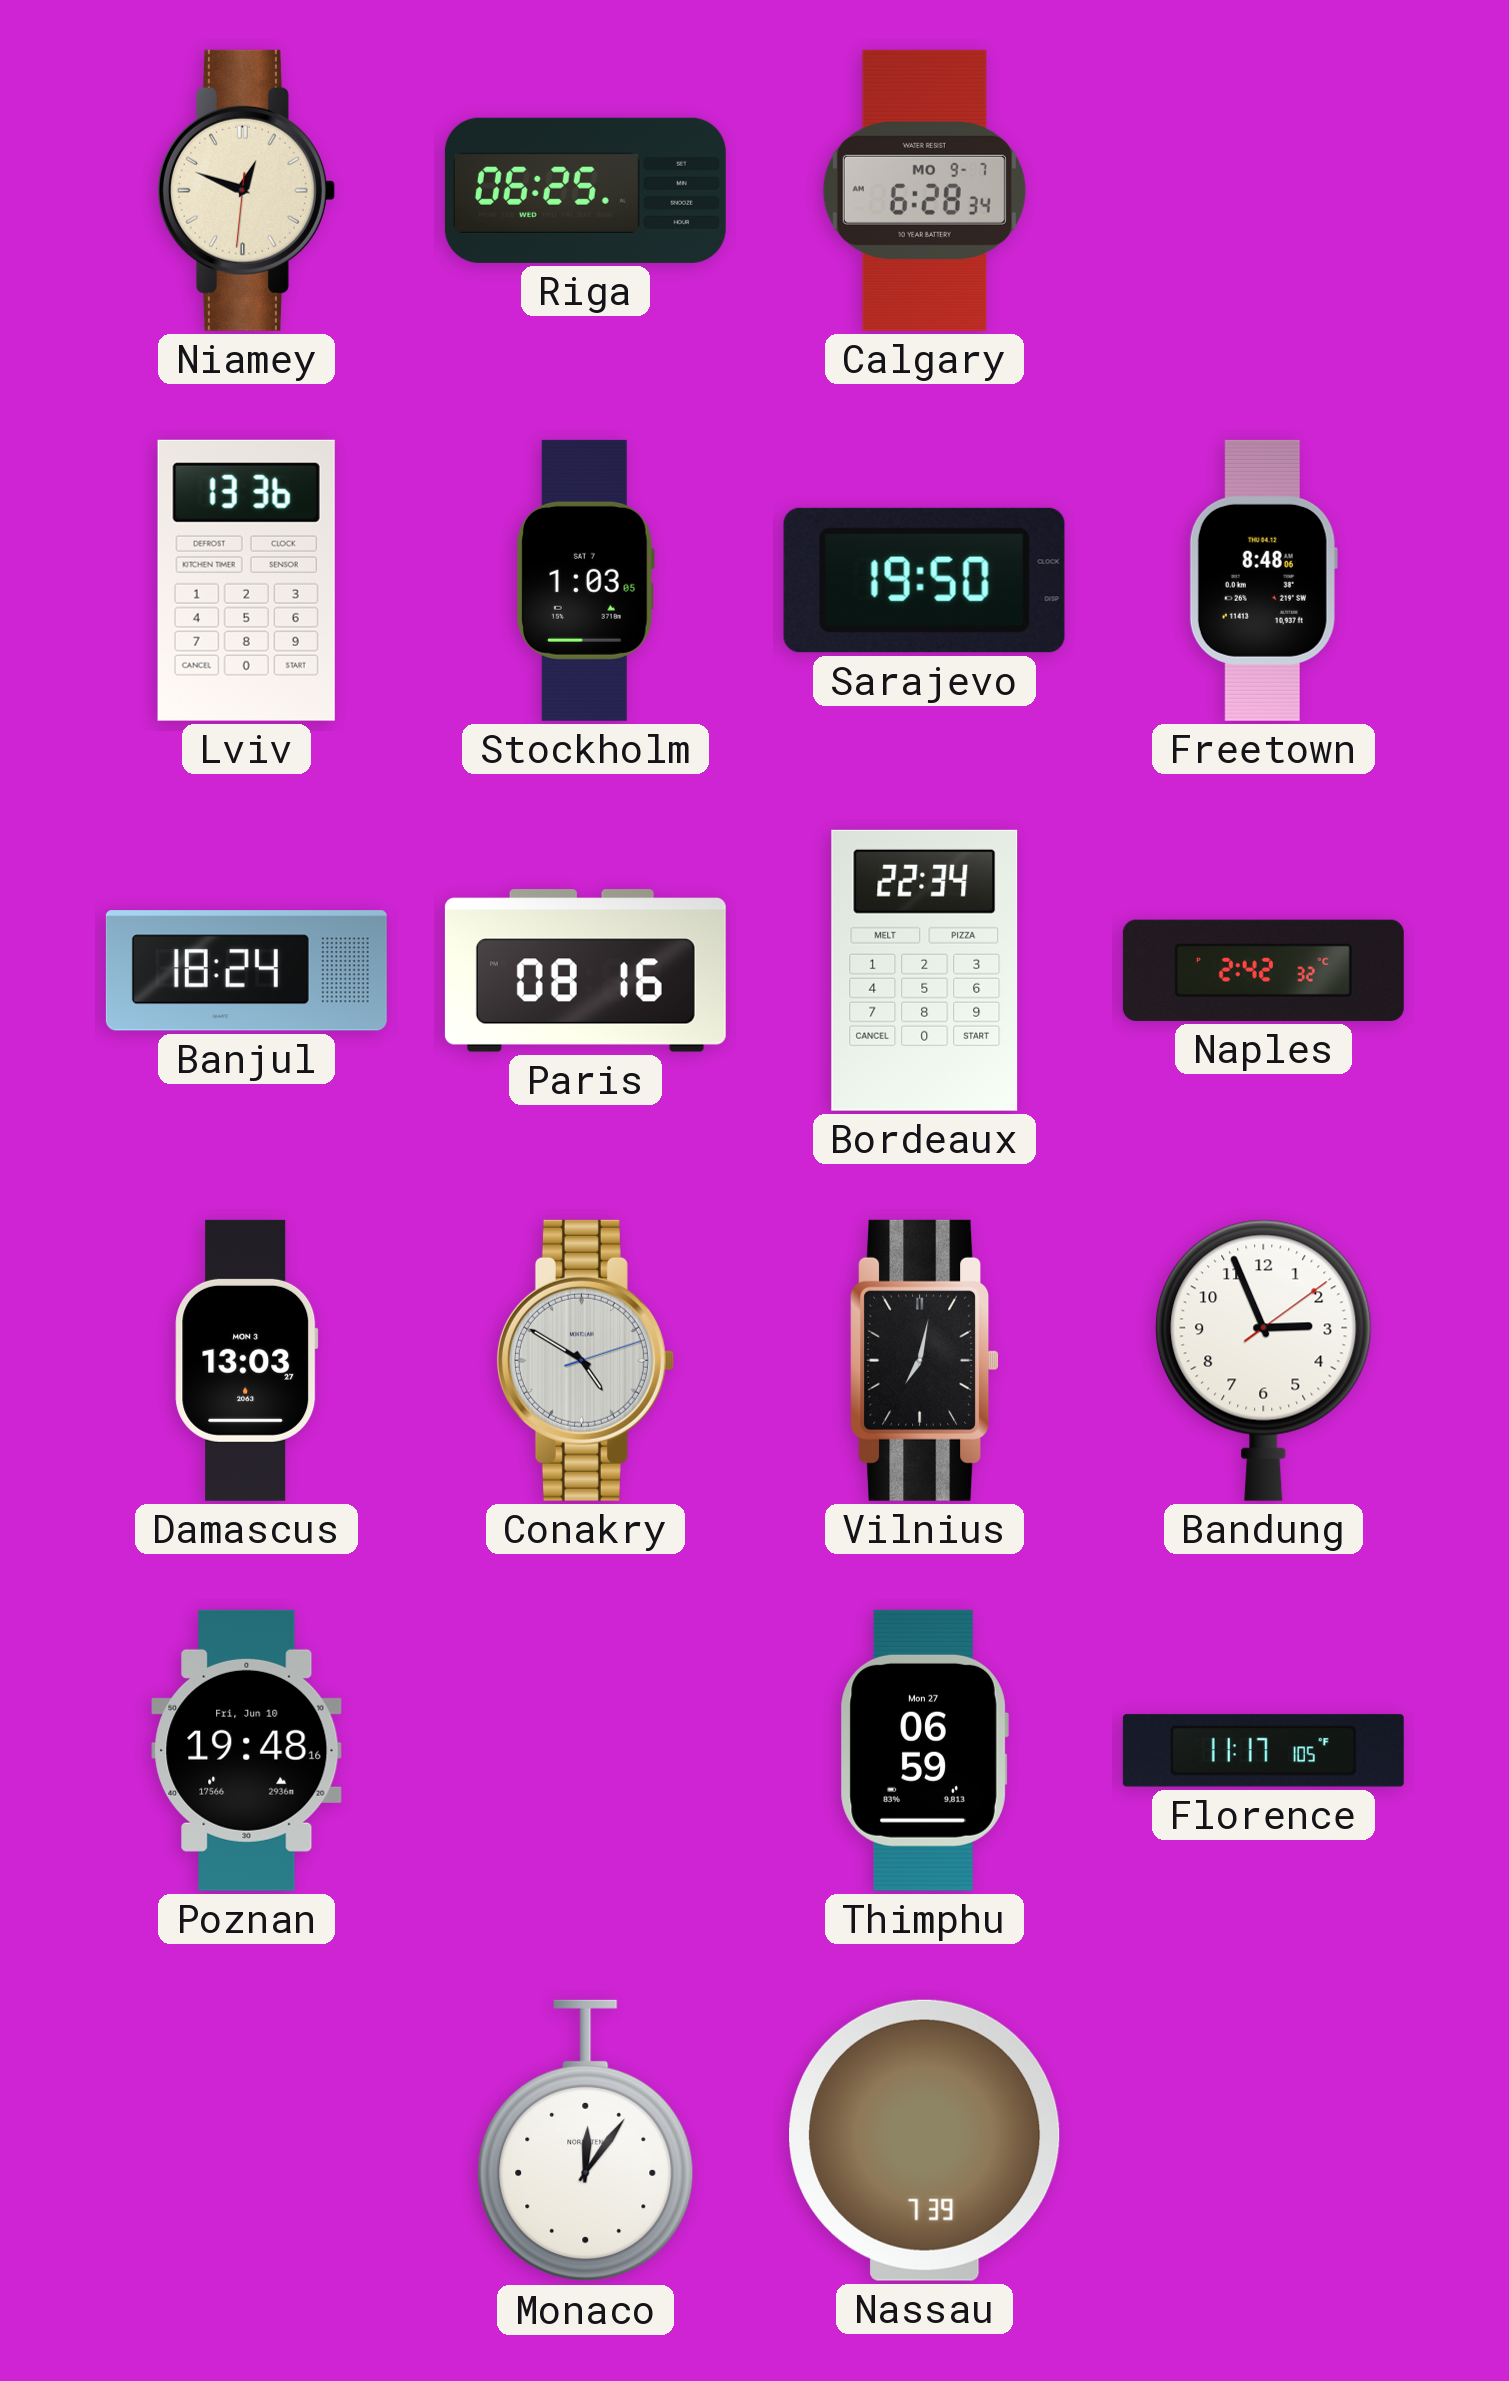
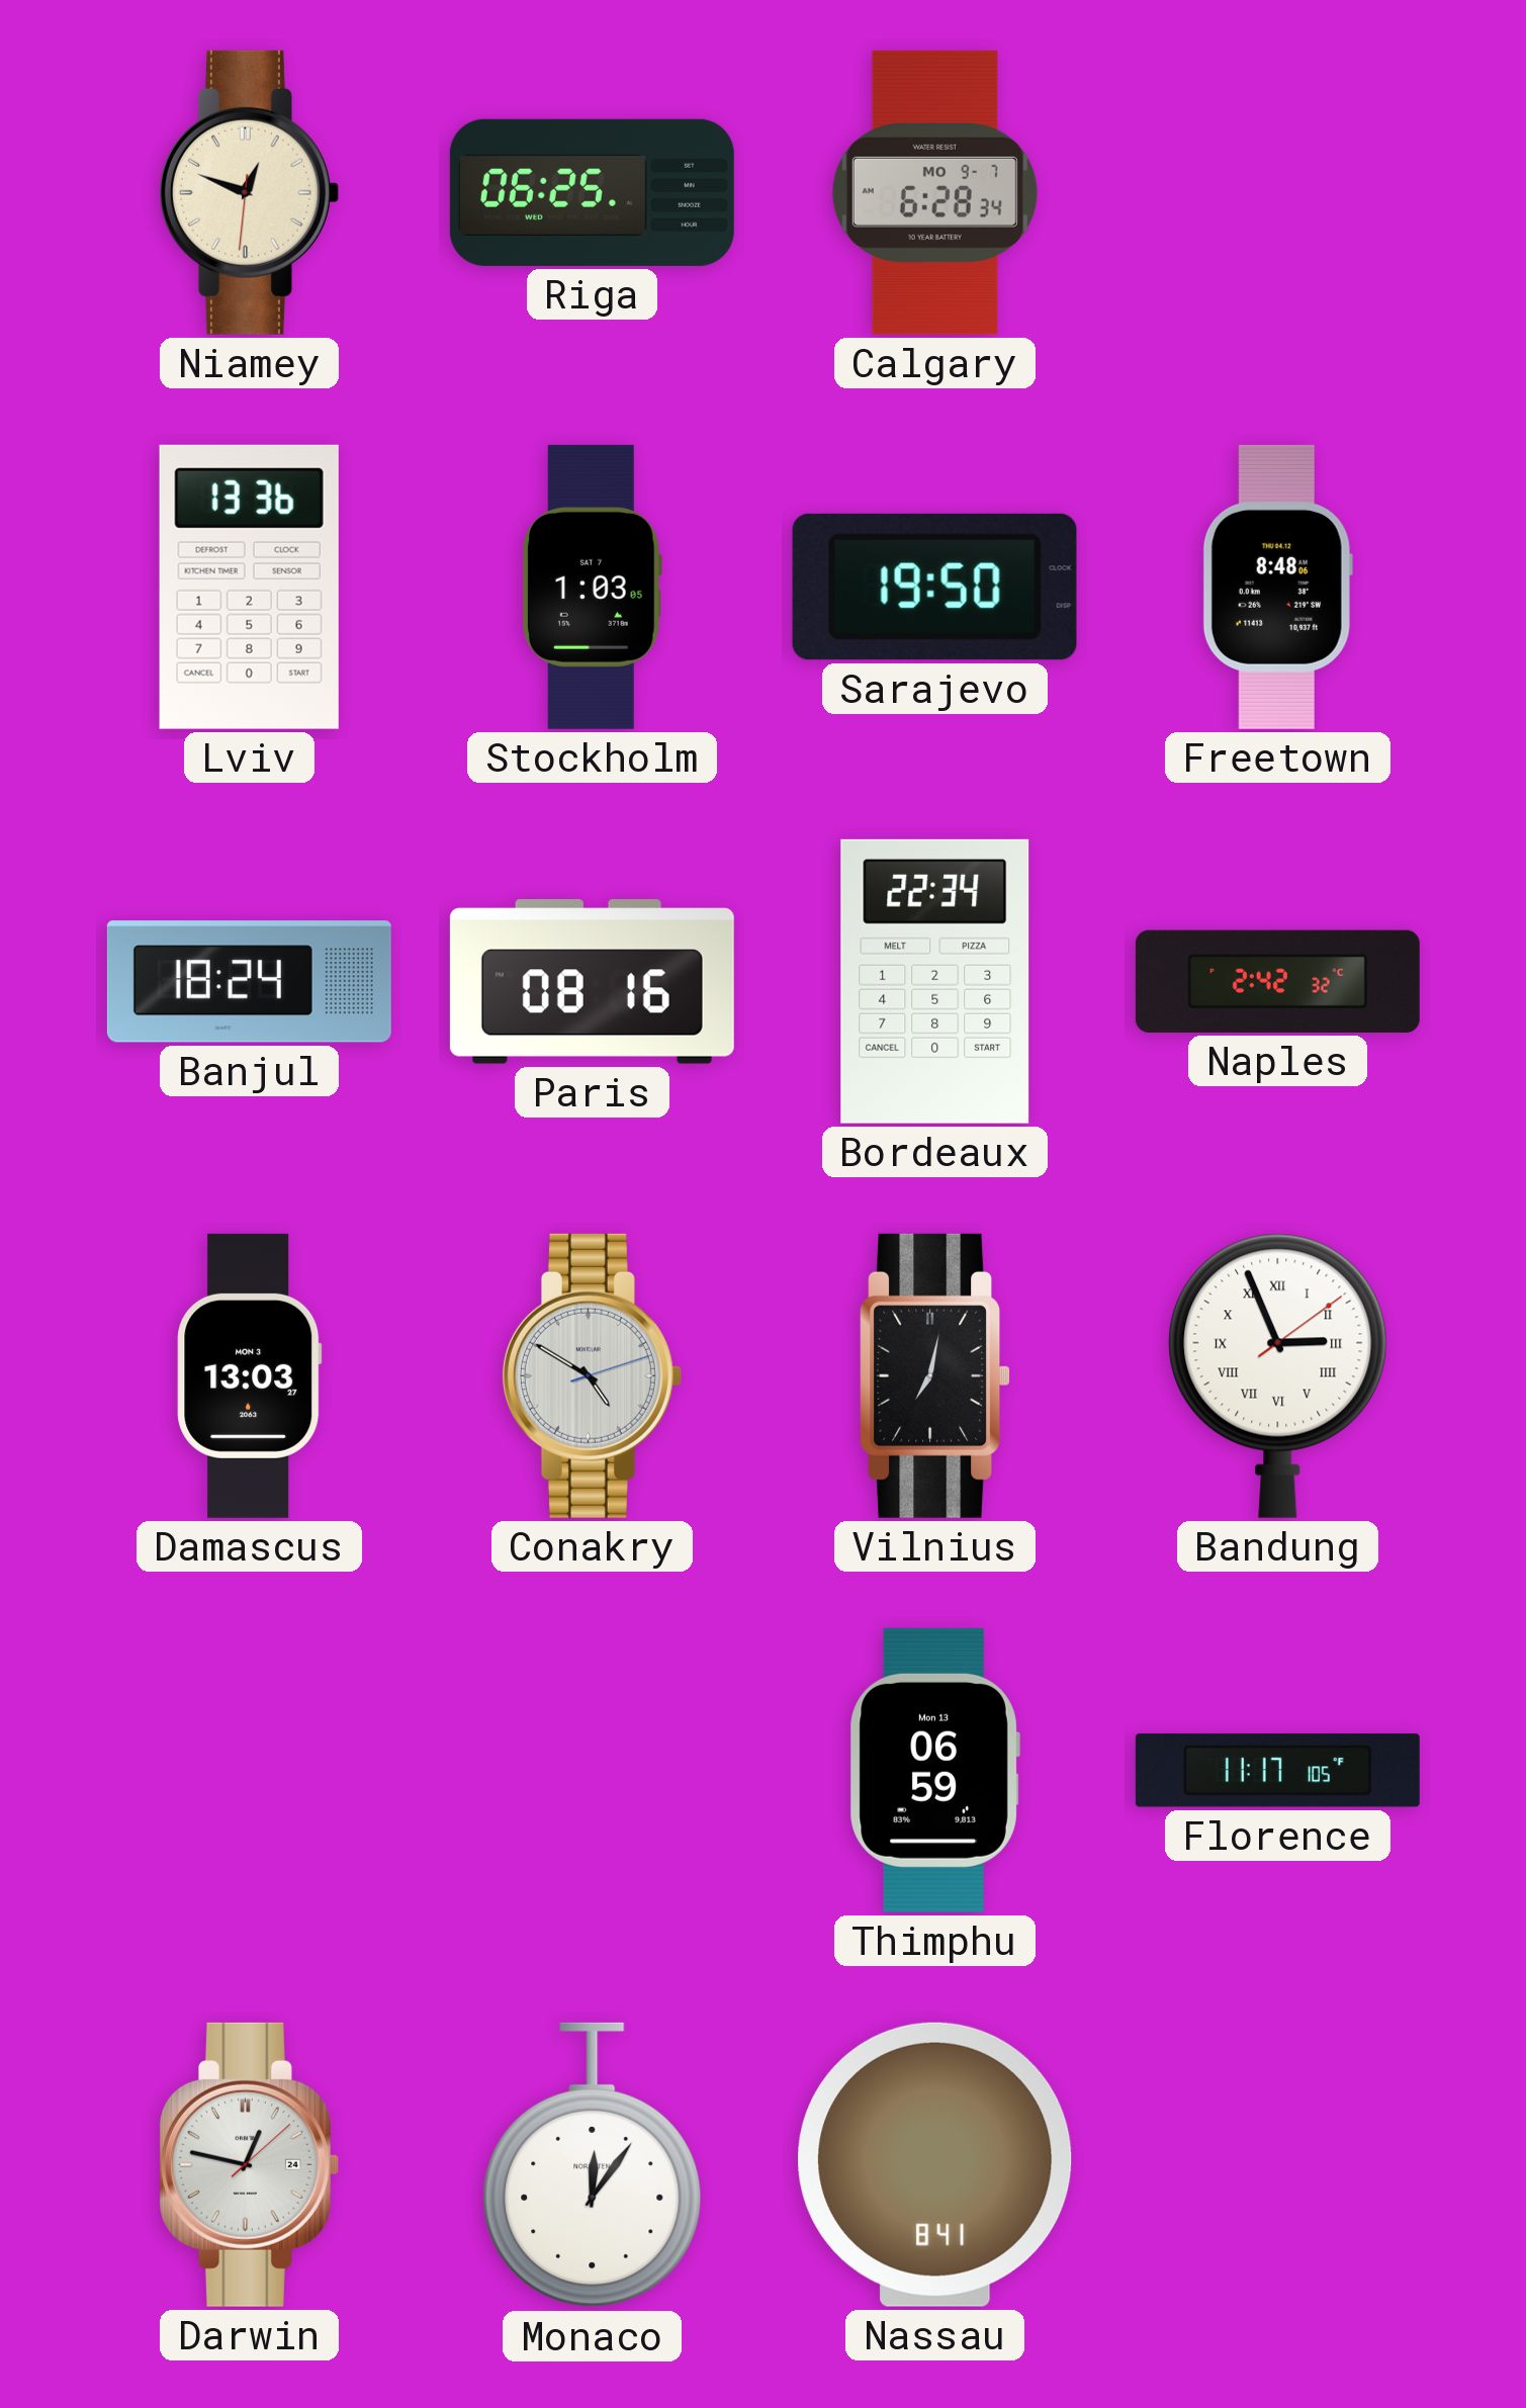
Bandung numerals: Arabic -> Roman
Poznan: 19:48 -> none
Thimphu date: Mon 27 -> Mon 13
Darwin: none -> 12:47
Nassau: 7:39 -> 8:41
